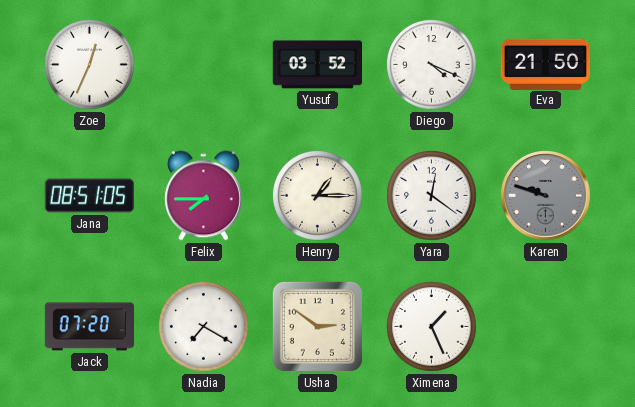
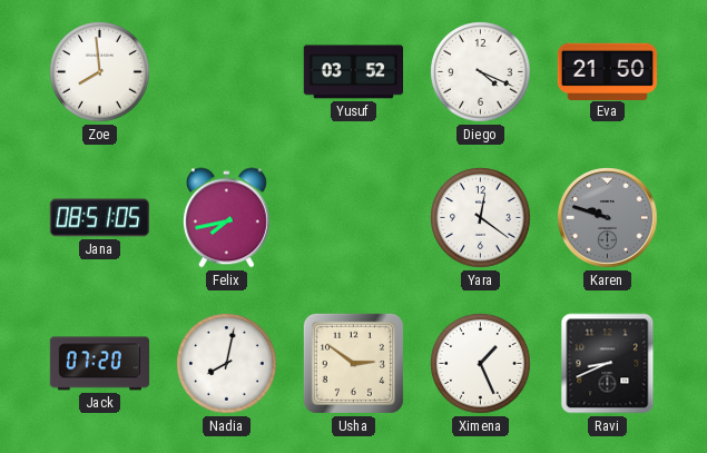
Zoe: 12:34 -> 7:59
Felix: 7:45 -> 7:43
Henry: 1:15 -> none
Nadia: 7:20 -> 8:02
Ravi: none -> 8:41
